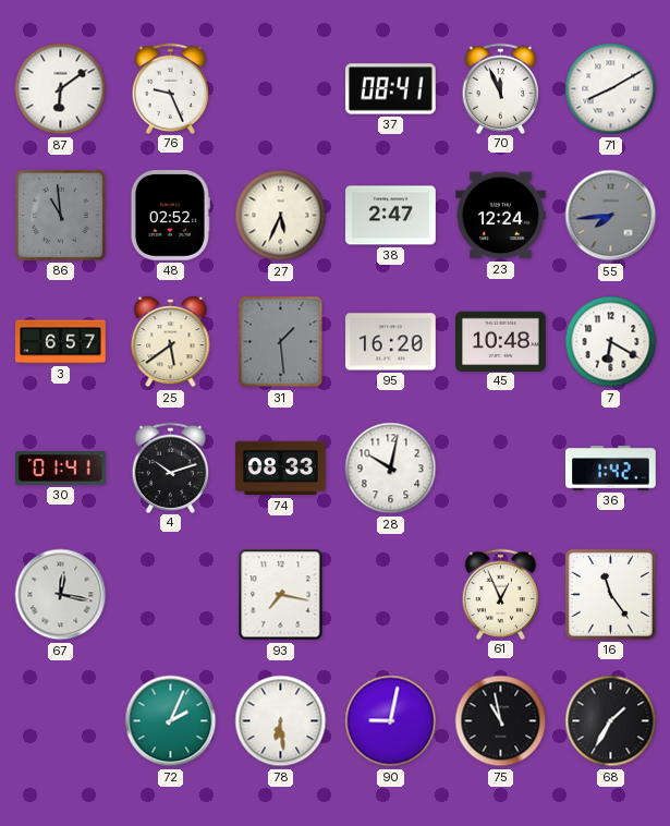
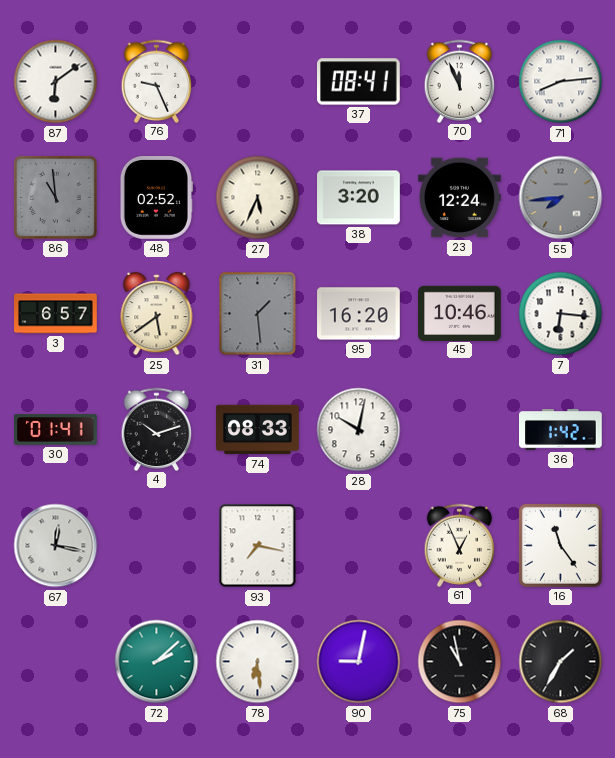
71: 8:10 -> 8:14
38: 2:47 -> 3:20
45: 10:48 -> 10:46
7: 6:20 -> 6:16
72: 2:04 -> 2:08
